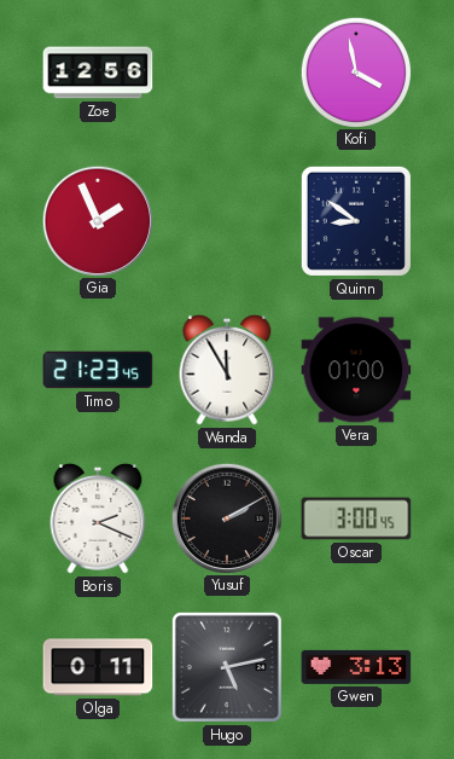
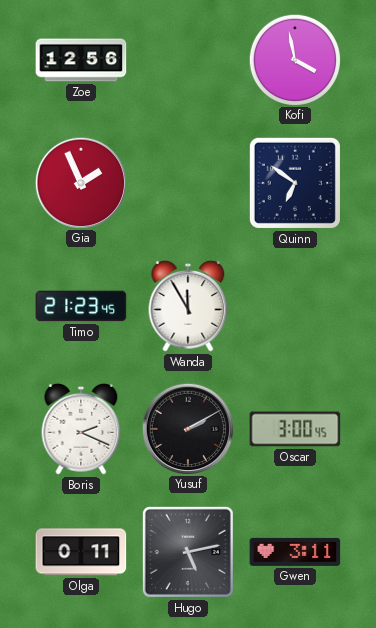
Quinn: 8:51 -> 6:51
Vera: 01:00 -> none
Gwen: 3:13 -> 3:11
